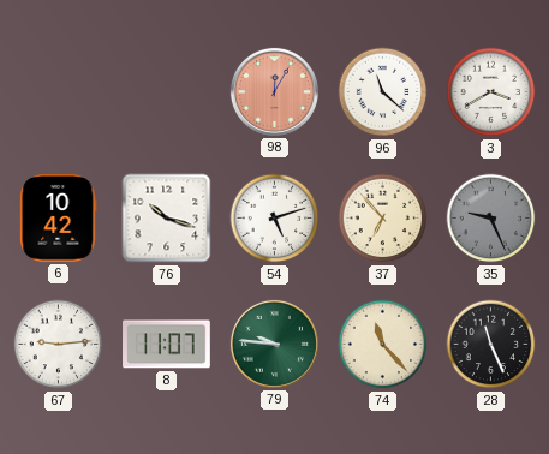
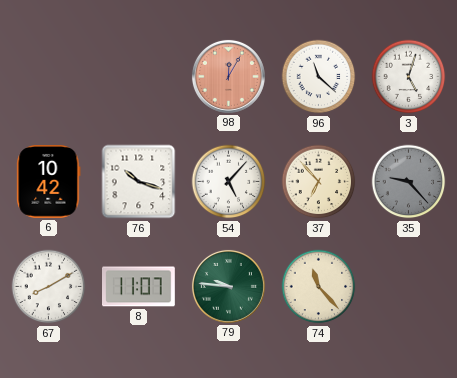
3: 3:40 -> 5:03
54: 5:12 -> 5:07
35: 9:26 -> 9:23
67: 9:14 -> 8:10
28: 11:26 -> none
